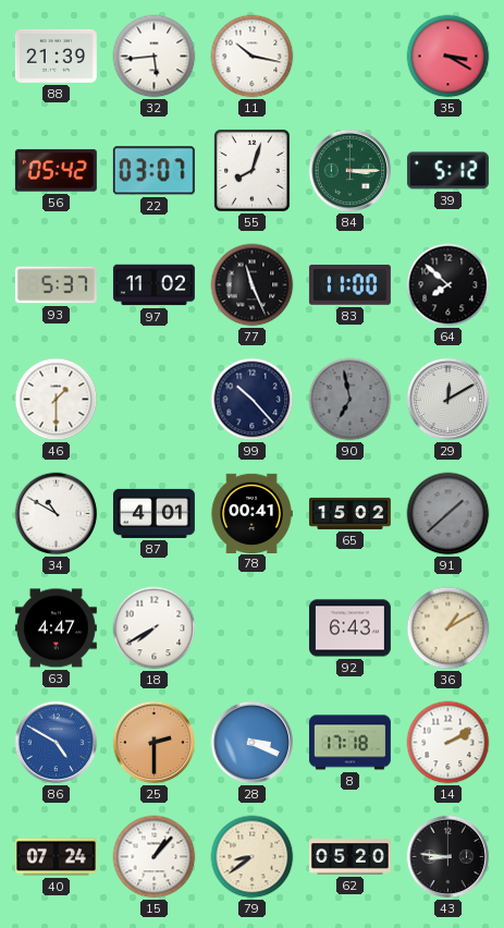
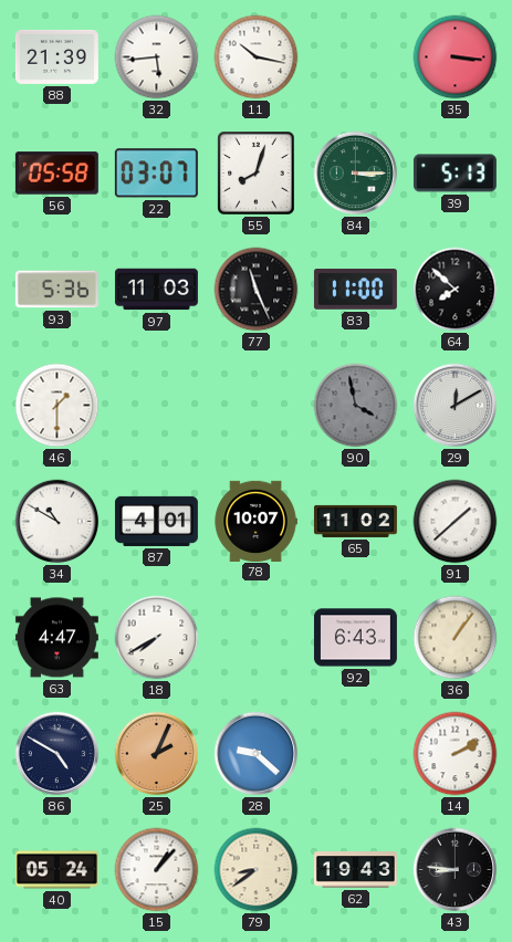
35: 3:20 -> 3:16
56: 05:42 -> 05:58
39: 5:12 -> 5:13
93: 5:37 -> 5:36
97: 11:02 -> 11:03
99: 10:23 -> none
90: 6:58 -> 3:58
78: 00:41 -> 10:07
65: 15:02 -> 11:02
91 dial: grey -> white
36: 1:10 -> 1:06
86 dial: blue -> navy
25: 2:30 -> 2:04
28: 3:19 -> 9:22
8: 17:18 -> none
40: 07:24 -> 05:24
62: 05:20 -> 19:43
